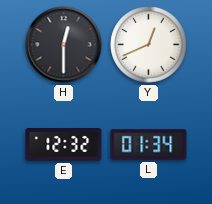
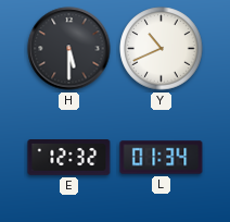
H: 12:30 -> 5:30
Y: 12:41 -> 10:41
